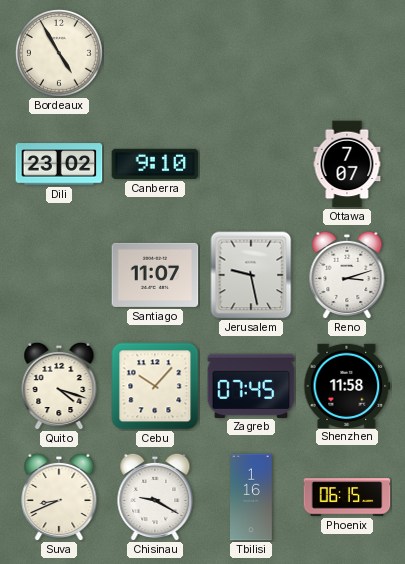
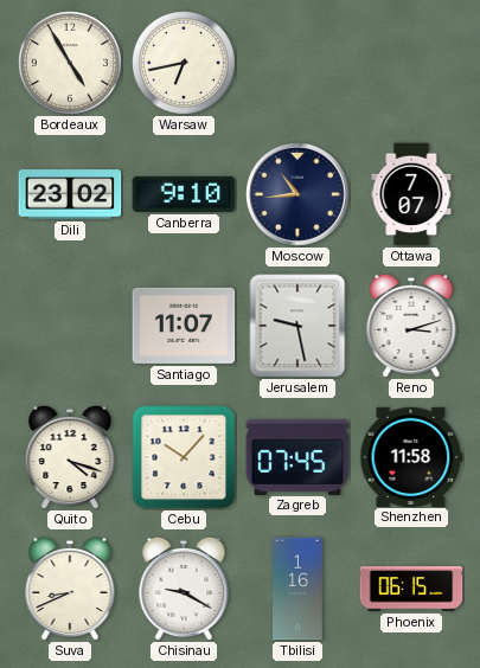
Warsaw: none -> 6:43
Moscow: none -> 10:44
